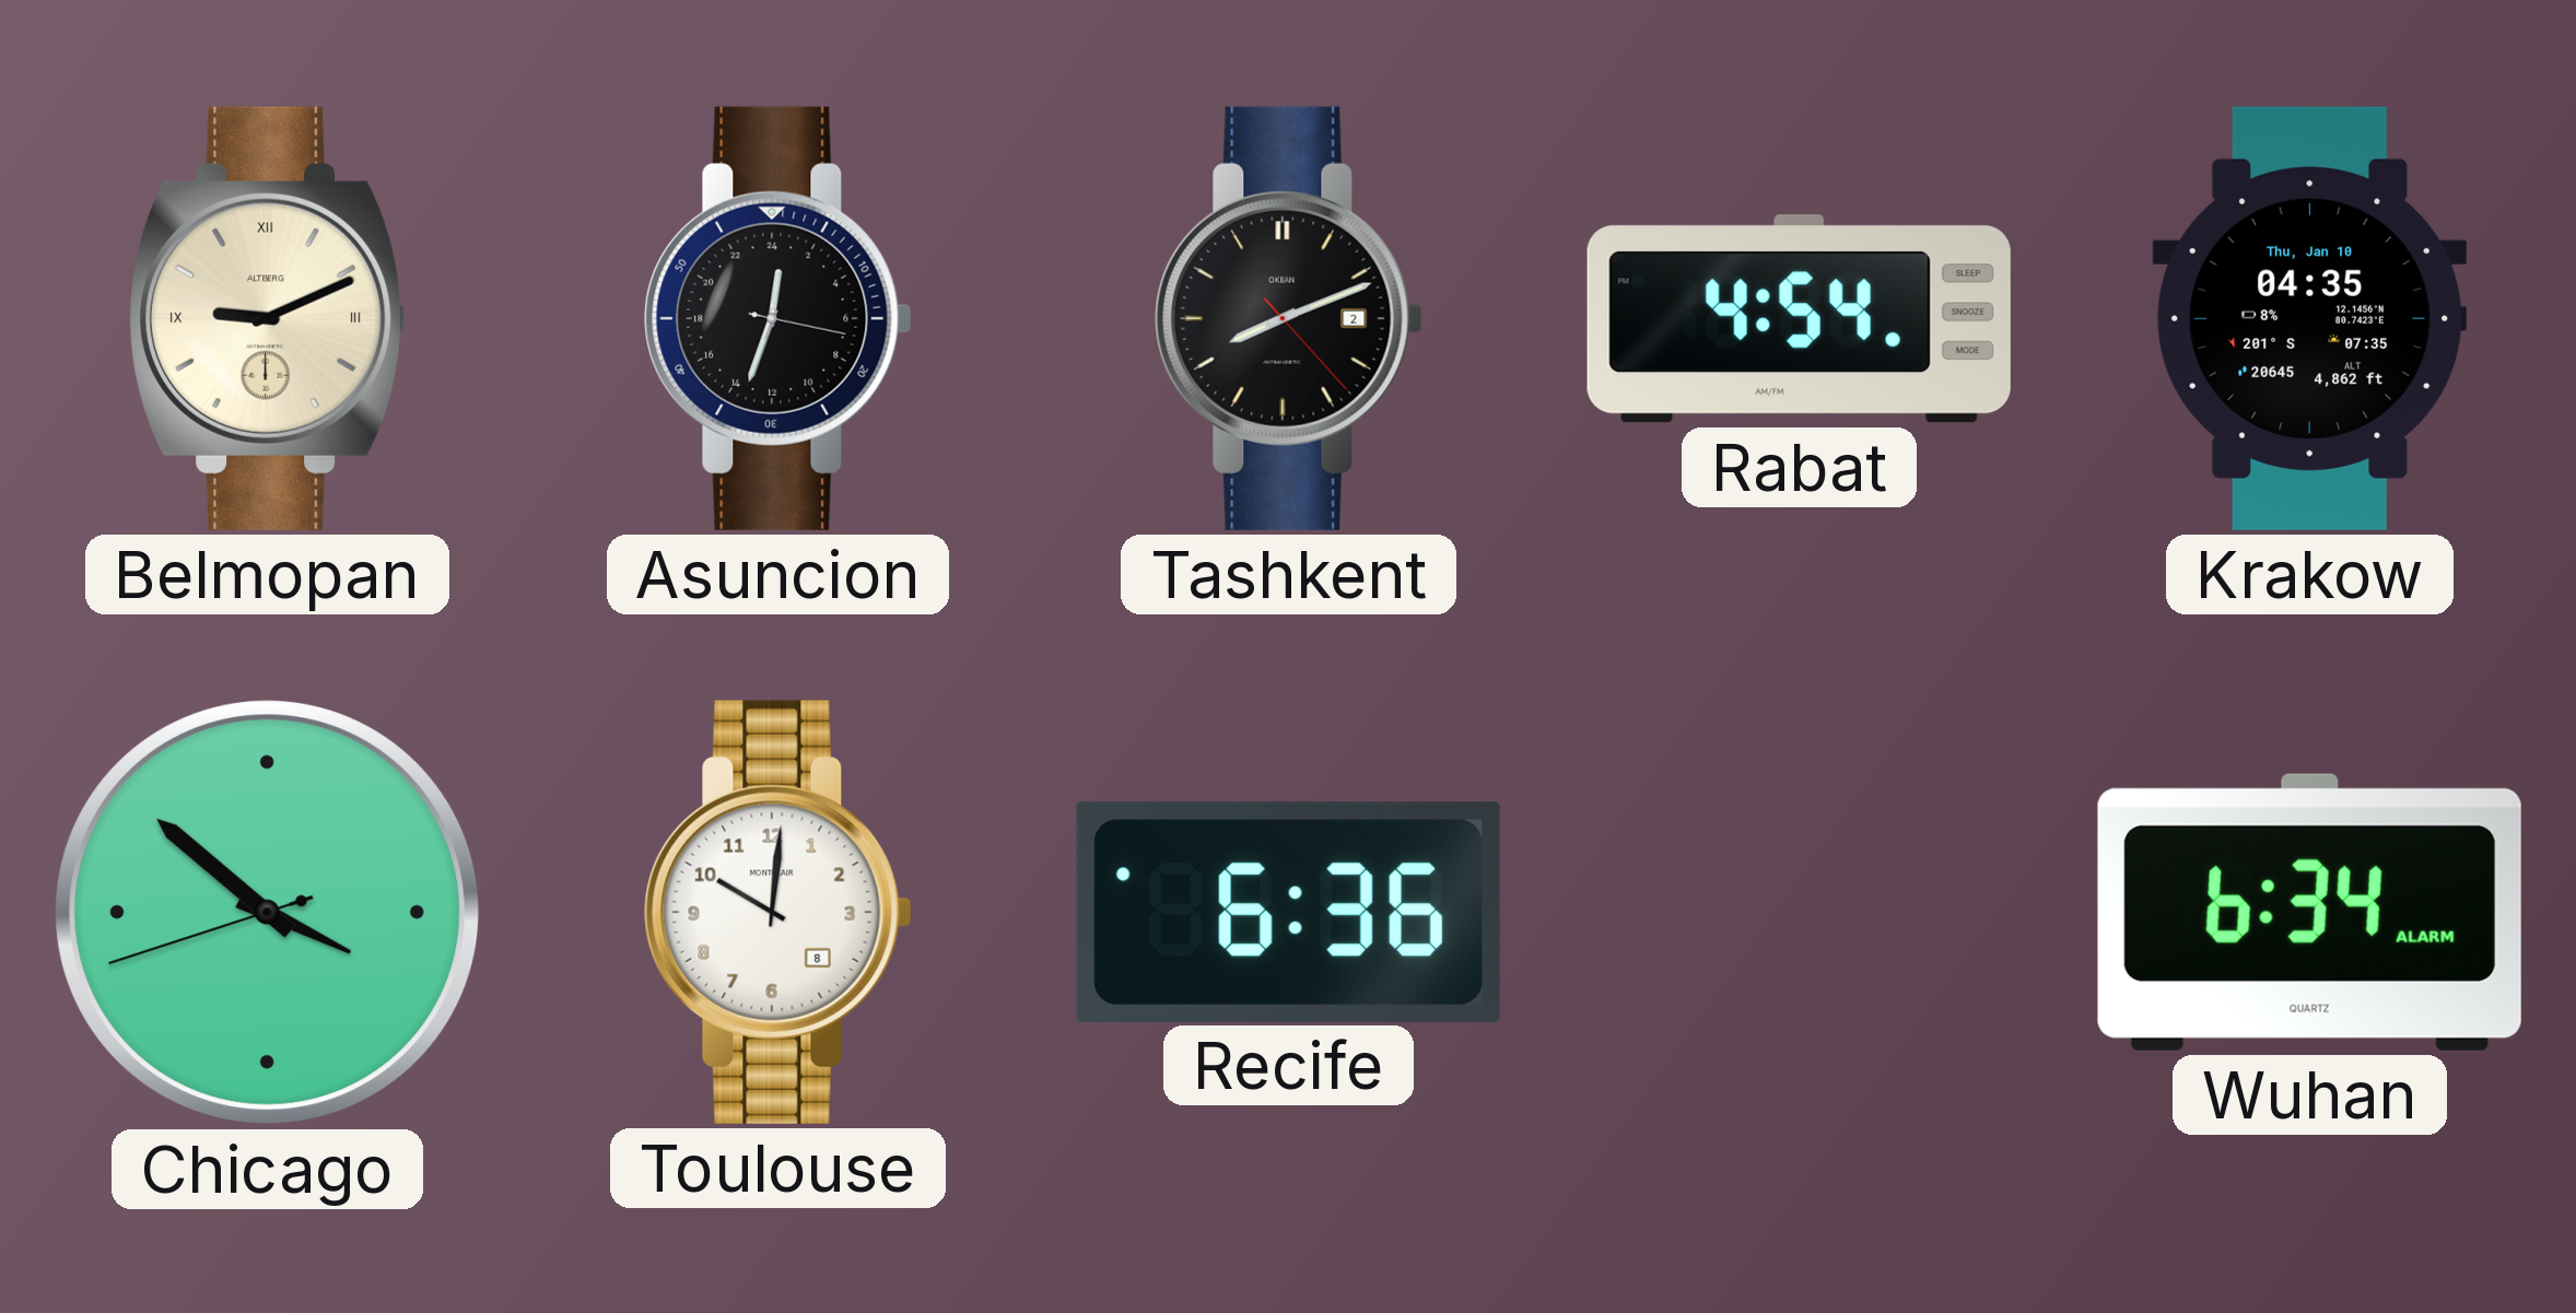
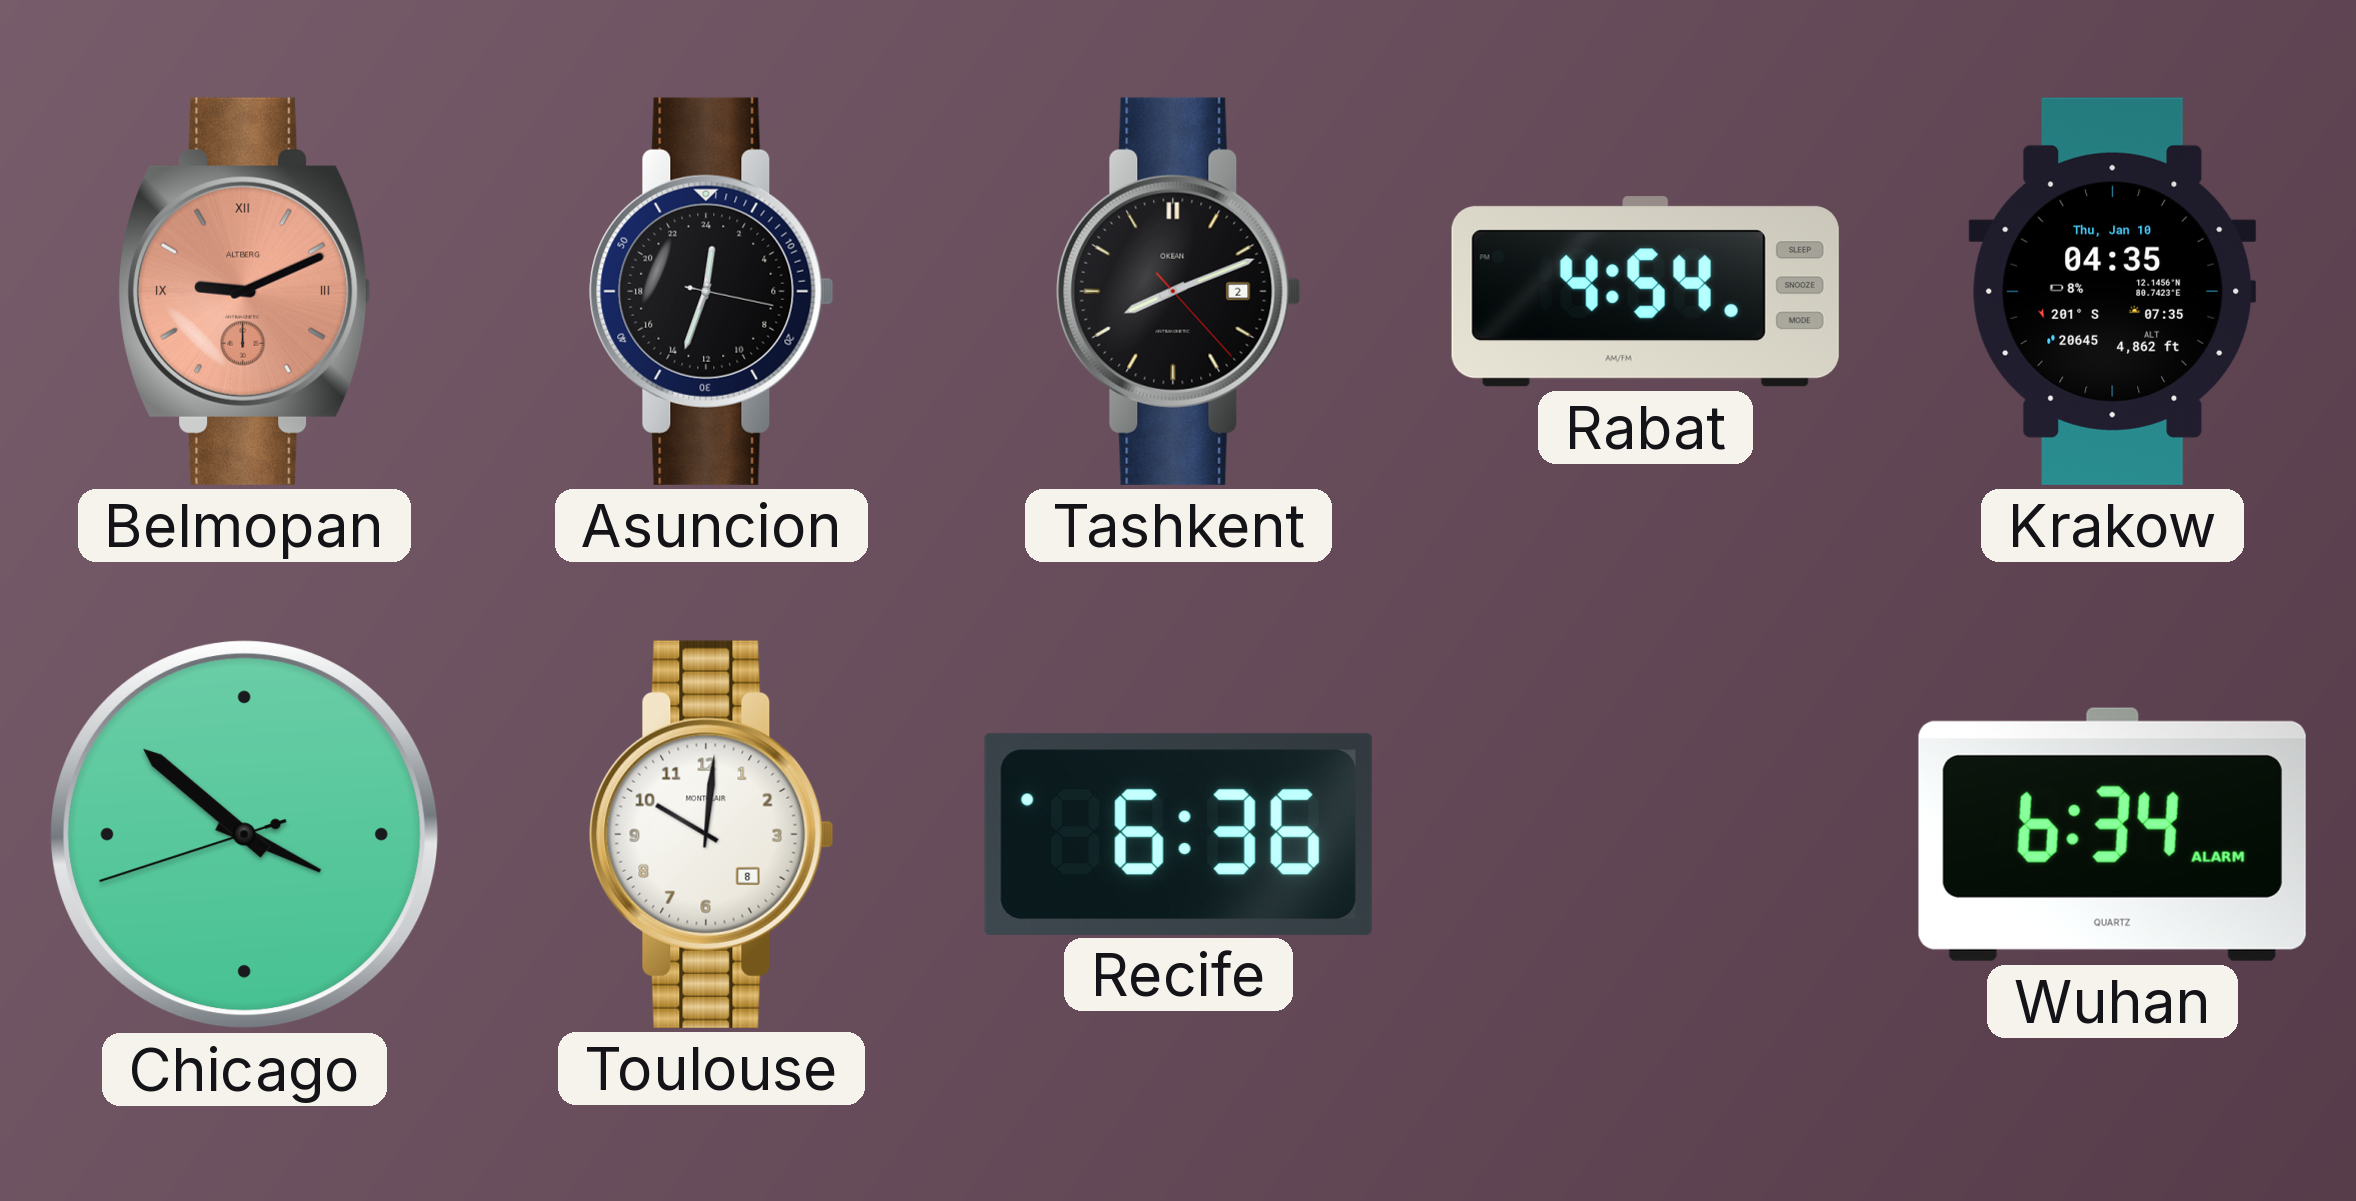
Belmopan dial: cream -> salmon
